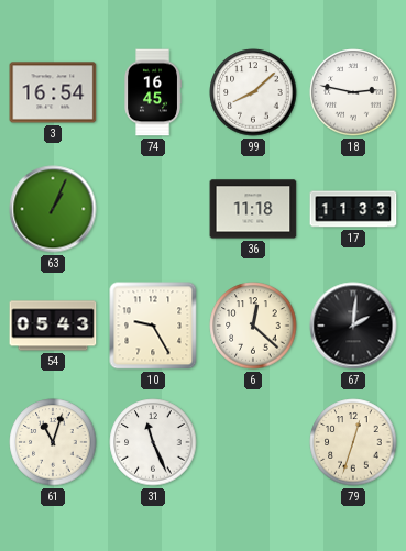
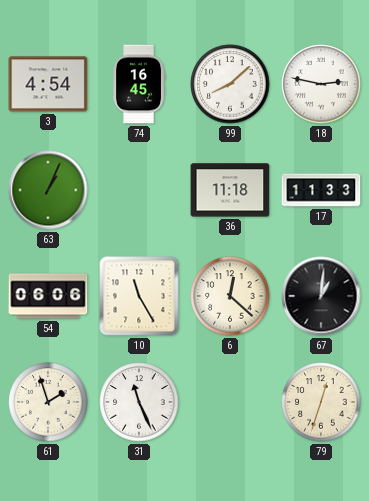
3: 16:54 -> 4:54
54: 05:43 -> 06:06
10: 9:25 -> 11:25
67: 2:01 -> 1:01
61: 11:03 -> 1:57
